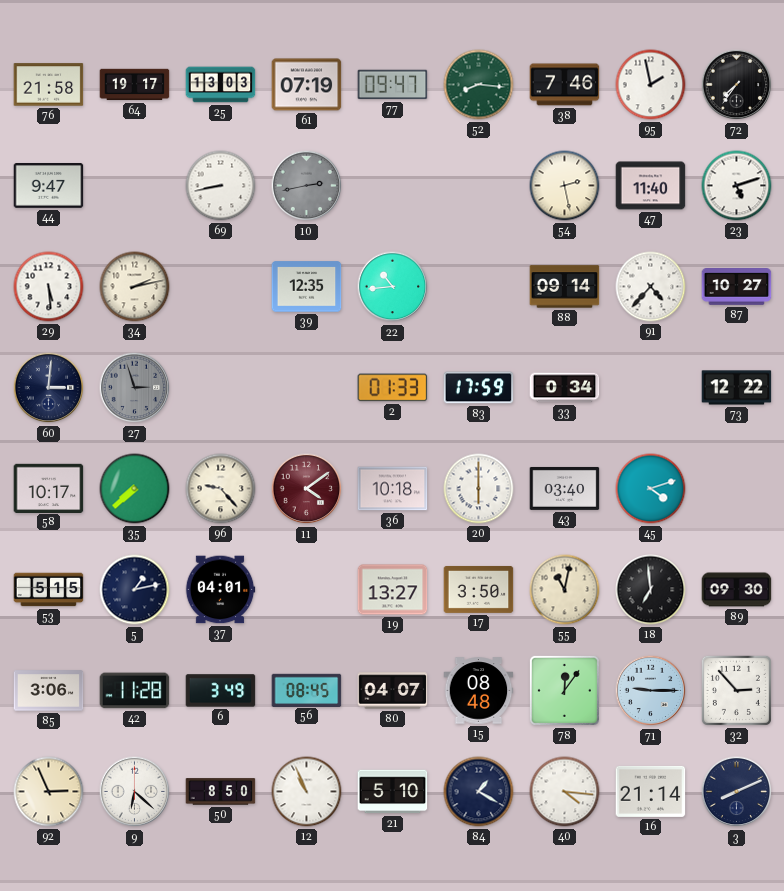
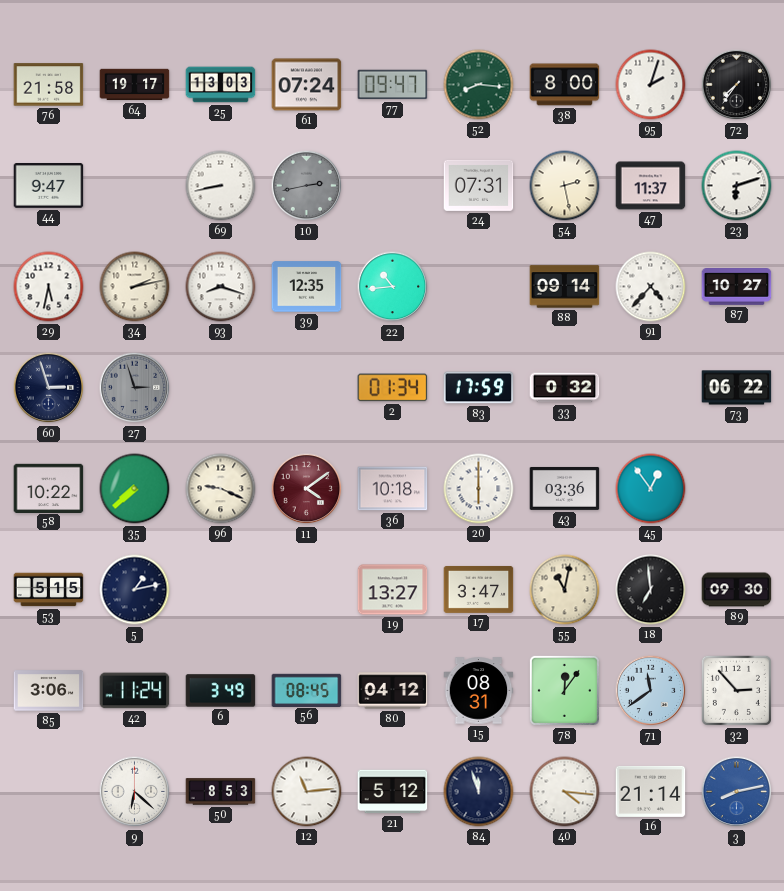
61: 07:19 -> 07:24
38: 7:46 -> 8:00
95: 1:58 -> 2:03
24: none -> 07:31
47: 11:40 -> 11:37
23: 5:12 -> 6:12
29: 5:29 -> 5:32
93: none -> 8:18
60: 3:01 -> 2:57
2: 01:33 -> 01:34
33: 0:34 -> 0:32
73: 12:22 -> 06:22
58: 10:17 -> 10:22
96: 9:23 -> 9:19
43: 03:40 -> 03:36
45: 4:12 -> 12:54
37: 04:01 -> none
17: 3:50 -> 3:47
42: 11:28 -> 11:24
80: 04:07 -> 04:12
15: 08:48 -> 08:31
71: 9:15 -> 11:39
92: 2:56 -> none
50: 8:50 -> 8:53
12: 10:56 -> 11:14
21: 5:10 -> 5:12
84: 1:20 -> 11:57
3: 8:11 -> 8:13
3 dial: navy -> blue
